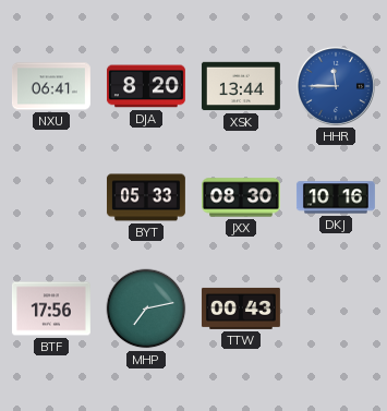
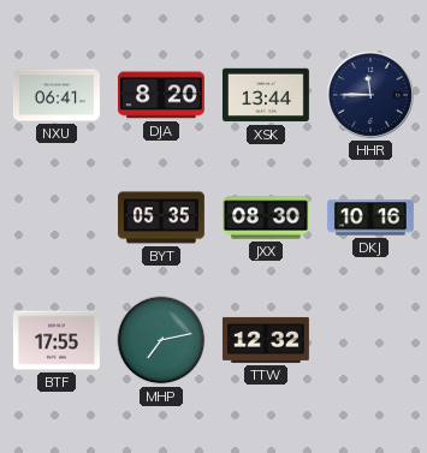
HHR dial: blue -> navy
BYT: 05:33 -> 05:35
BTF: 17:56 -> 17:55
TTW: 00:43 -> 12:32
